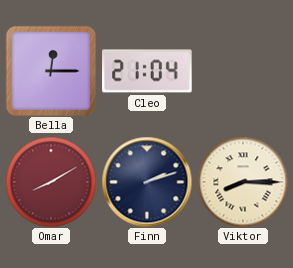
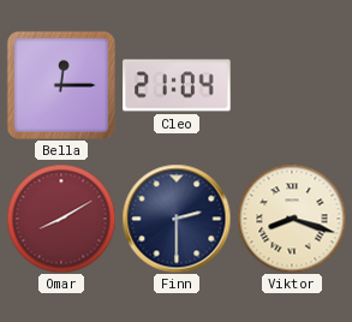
Finn: 2:12 -> 2:30
Viktor: 8:15 -> 8:18
